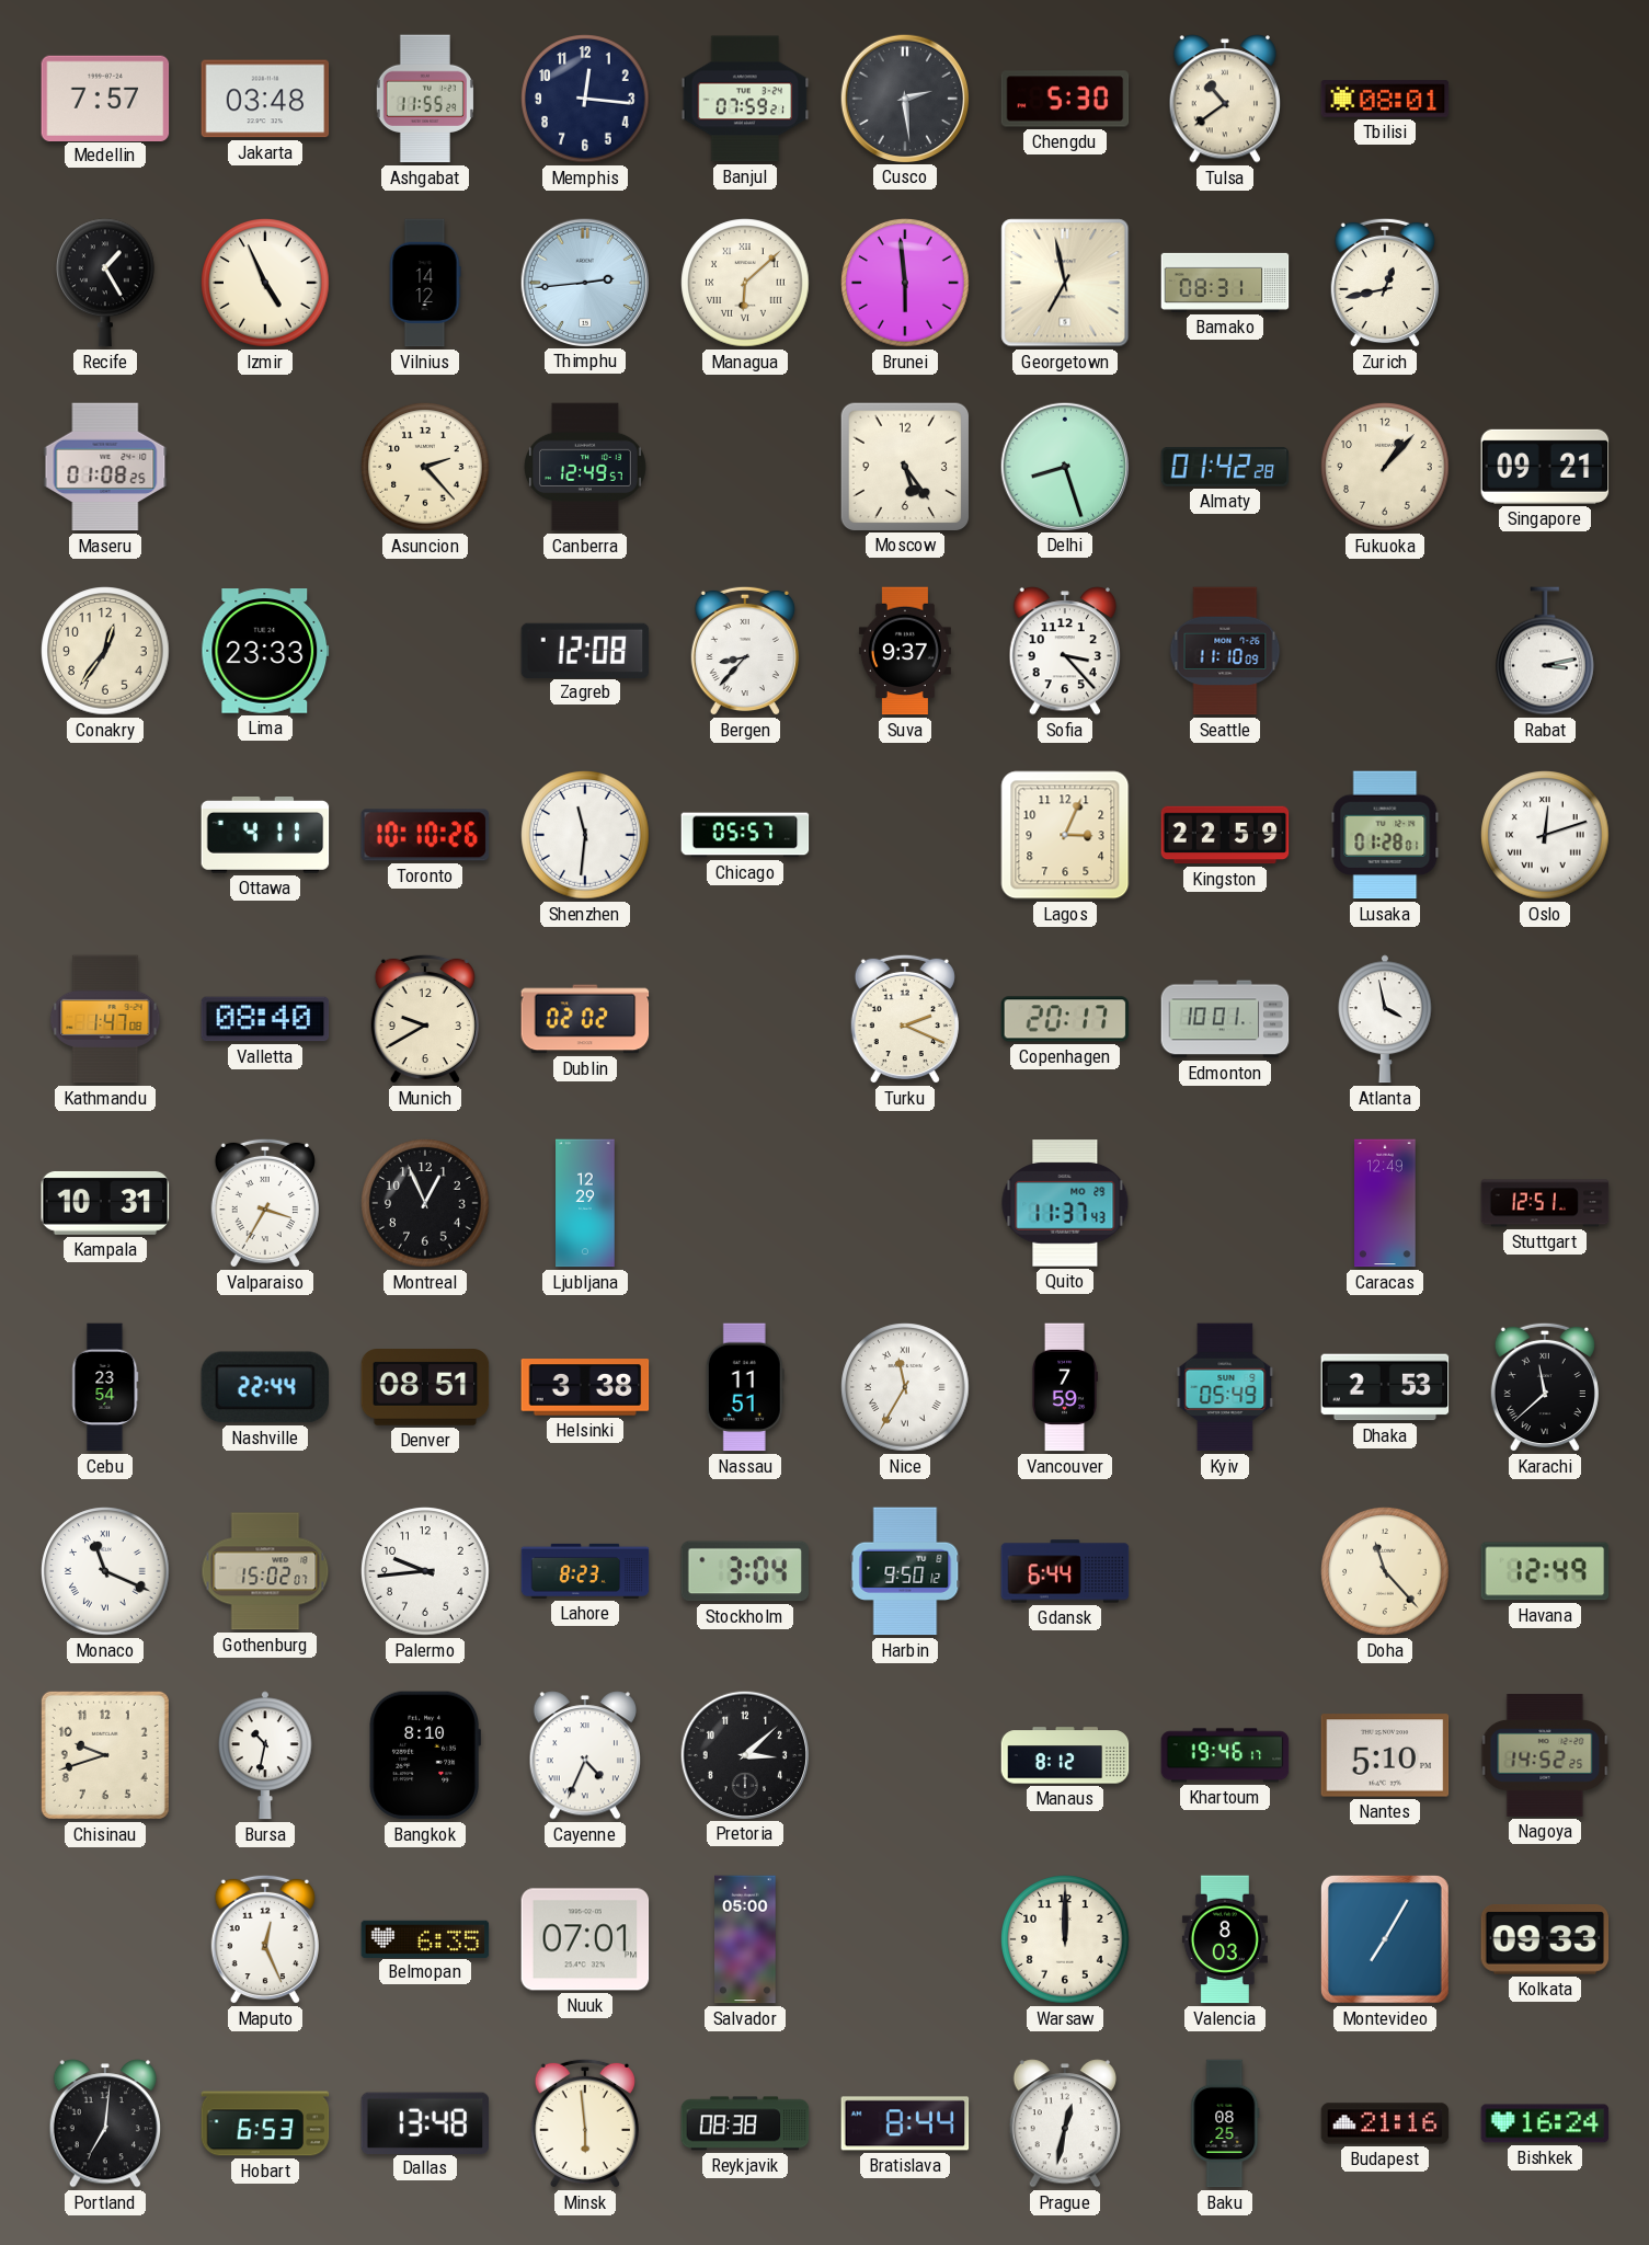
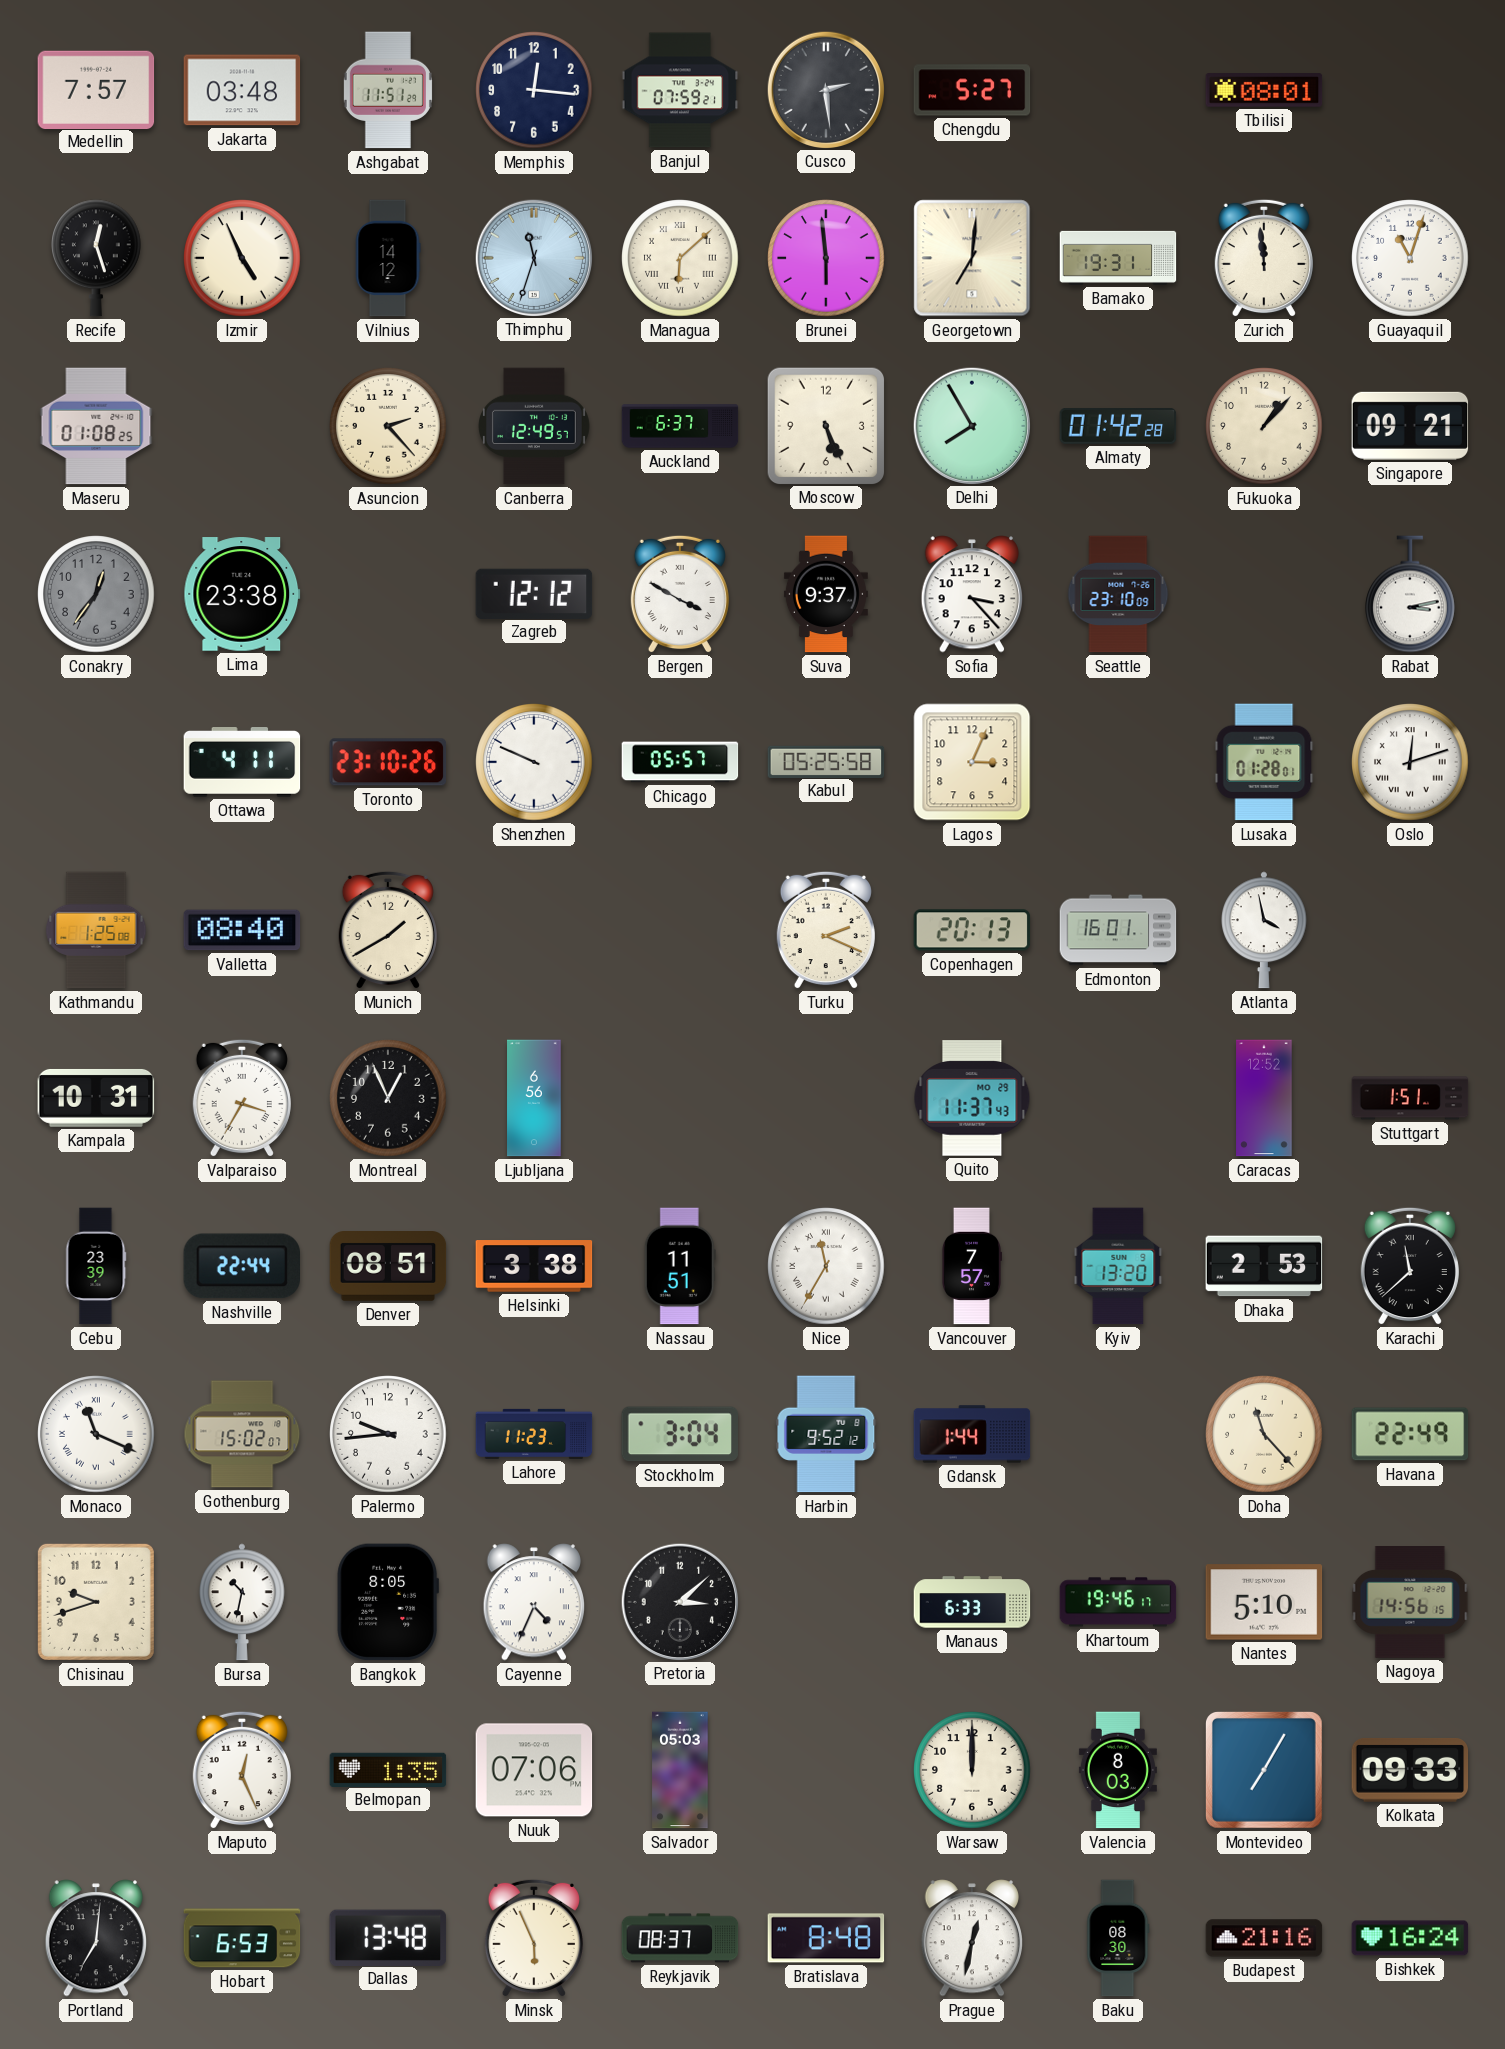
Ashgabat: 11:55 -> 11:51
Chengdu: 5:30 -> 5:27
Tulsa: 10:39 -> none
Recife: 1:25 -> 12:27
Thimphu: 2:44 -> 11:33
Georgetown: 6:58 -> 7:01
Bamako: 08:31 -> 19:31
Zurich: 12:43 -> 11:59
Guayaquil: none -> 11:03
Auckland: none -> 6:37
Moscow: 5:24 -> 5:26
Delhi: 8:27 -> 7:55
Conakry dial: cream -> grey
Lima: 23:33 -> 23:38
Zagreb: 12:08 -> 12:12
Bergen: 8:37 -> 3:50
Seattle: 11:10 -> 23:10
Toronto: 10:10 -> 23:10
Shenzhen: 11:31 -> 9:49
Kabul: none -> 05:25
Kingston: 22:59 -> none
Kathmandu: 1:47 -> 1:25
Munich: 9:40 -> 1:40
Dublin: 02:02 -> none
Copenhagen: 20:17 -> 20:13
Edmonton: 10:01 -> 16:01
Ljubljana: 12:29 -> 6:56
Caracas: 12:49 -> 12:52
Stuttgart: 12:51 -> 1:51
Cebu: 23:54 -> 23:39
Vancouver: 7:59 -> 7:57
Kyiv: 05:49 -> 13:20
Lahore: 8:23 -> 11:23
Harbin: 9:50 -> 9:52
Gdansk: 6:44 -> 1:44
Havana: 12:49 -> 22:49
Bangkok: 8:10 -> 8:05
Manaus: 8:12 -> 6:33
Nagoya: 14:52 -> 14:56
Belmopan: 6:35 -> 1:35
Nuuk: 07:01 -> 07:06
Salvador: 05:00 -> 05:03
Minsk: 5:59 -> 5:56
Reykjavik: 08:38 -> 08:37
Bratislava: 8:44 -> 8:48
Baku: 08:25 -> 08:30
